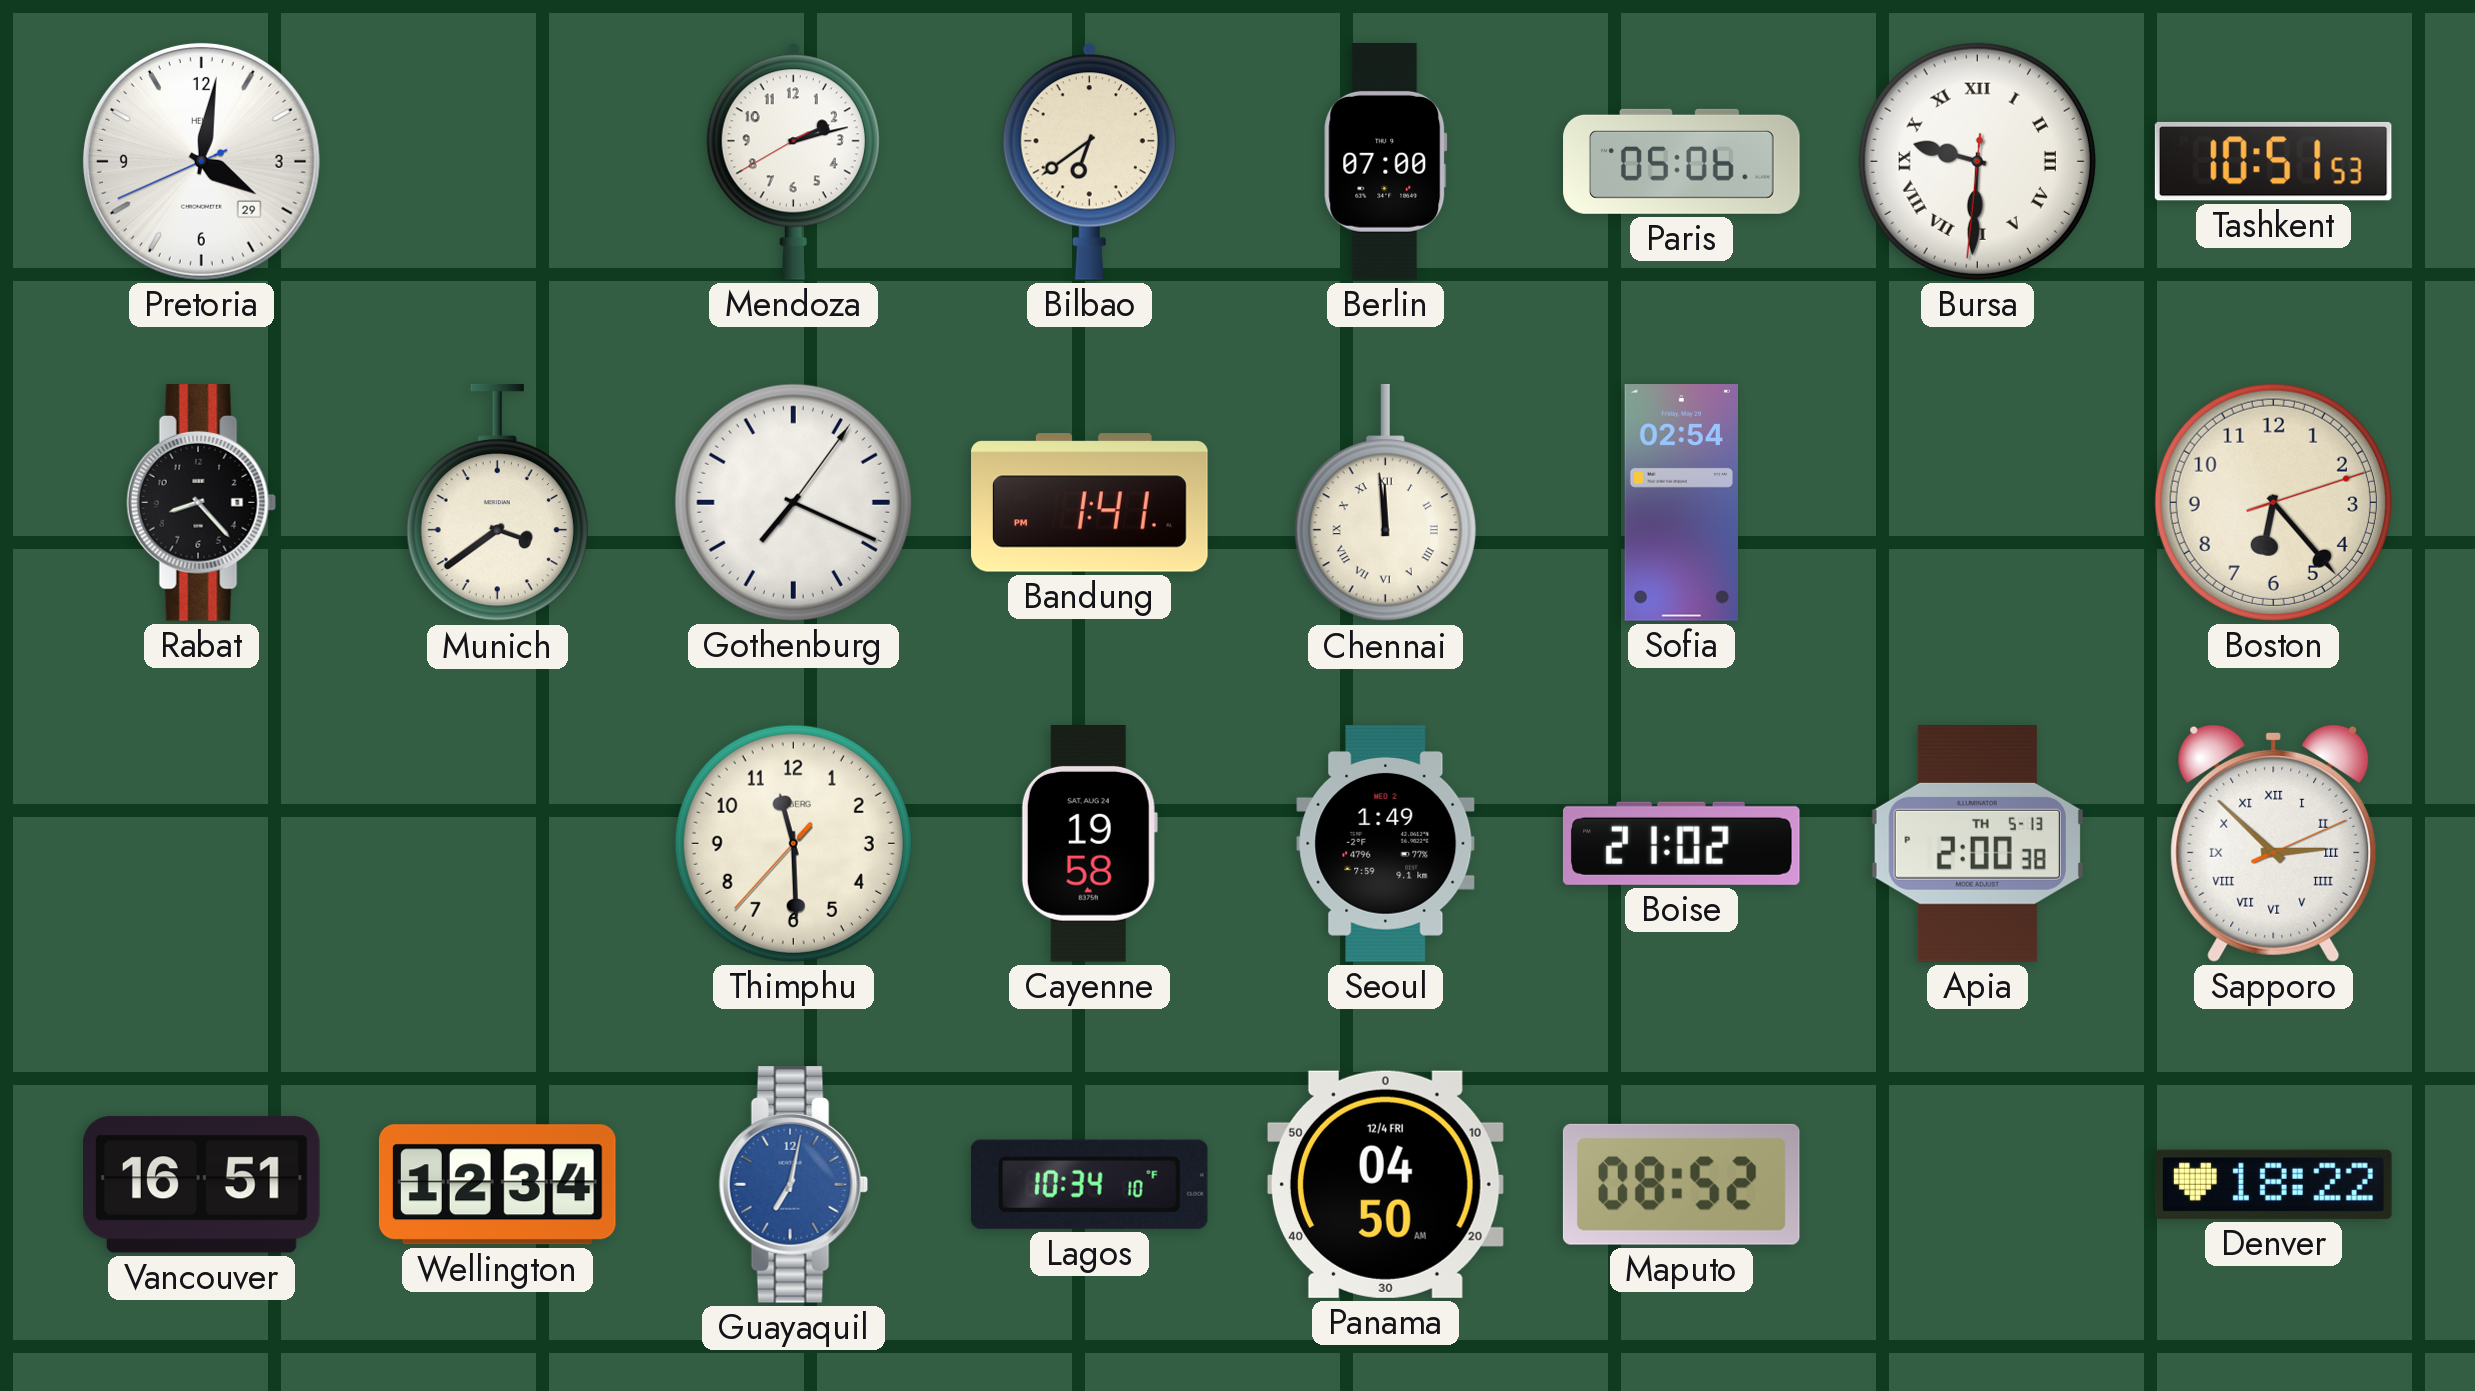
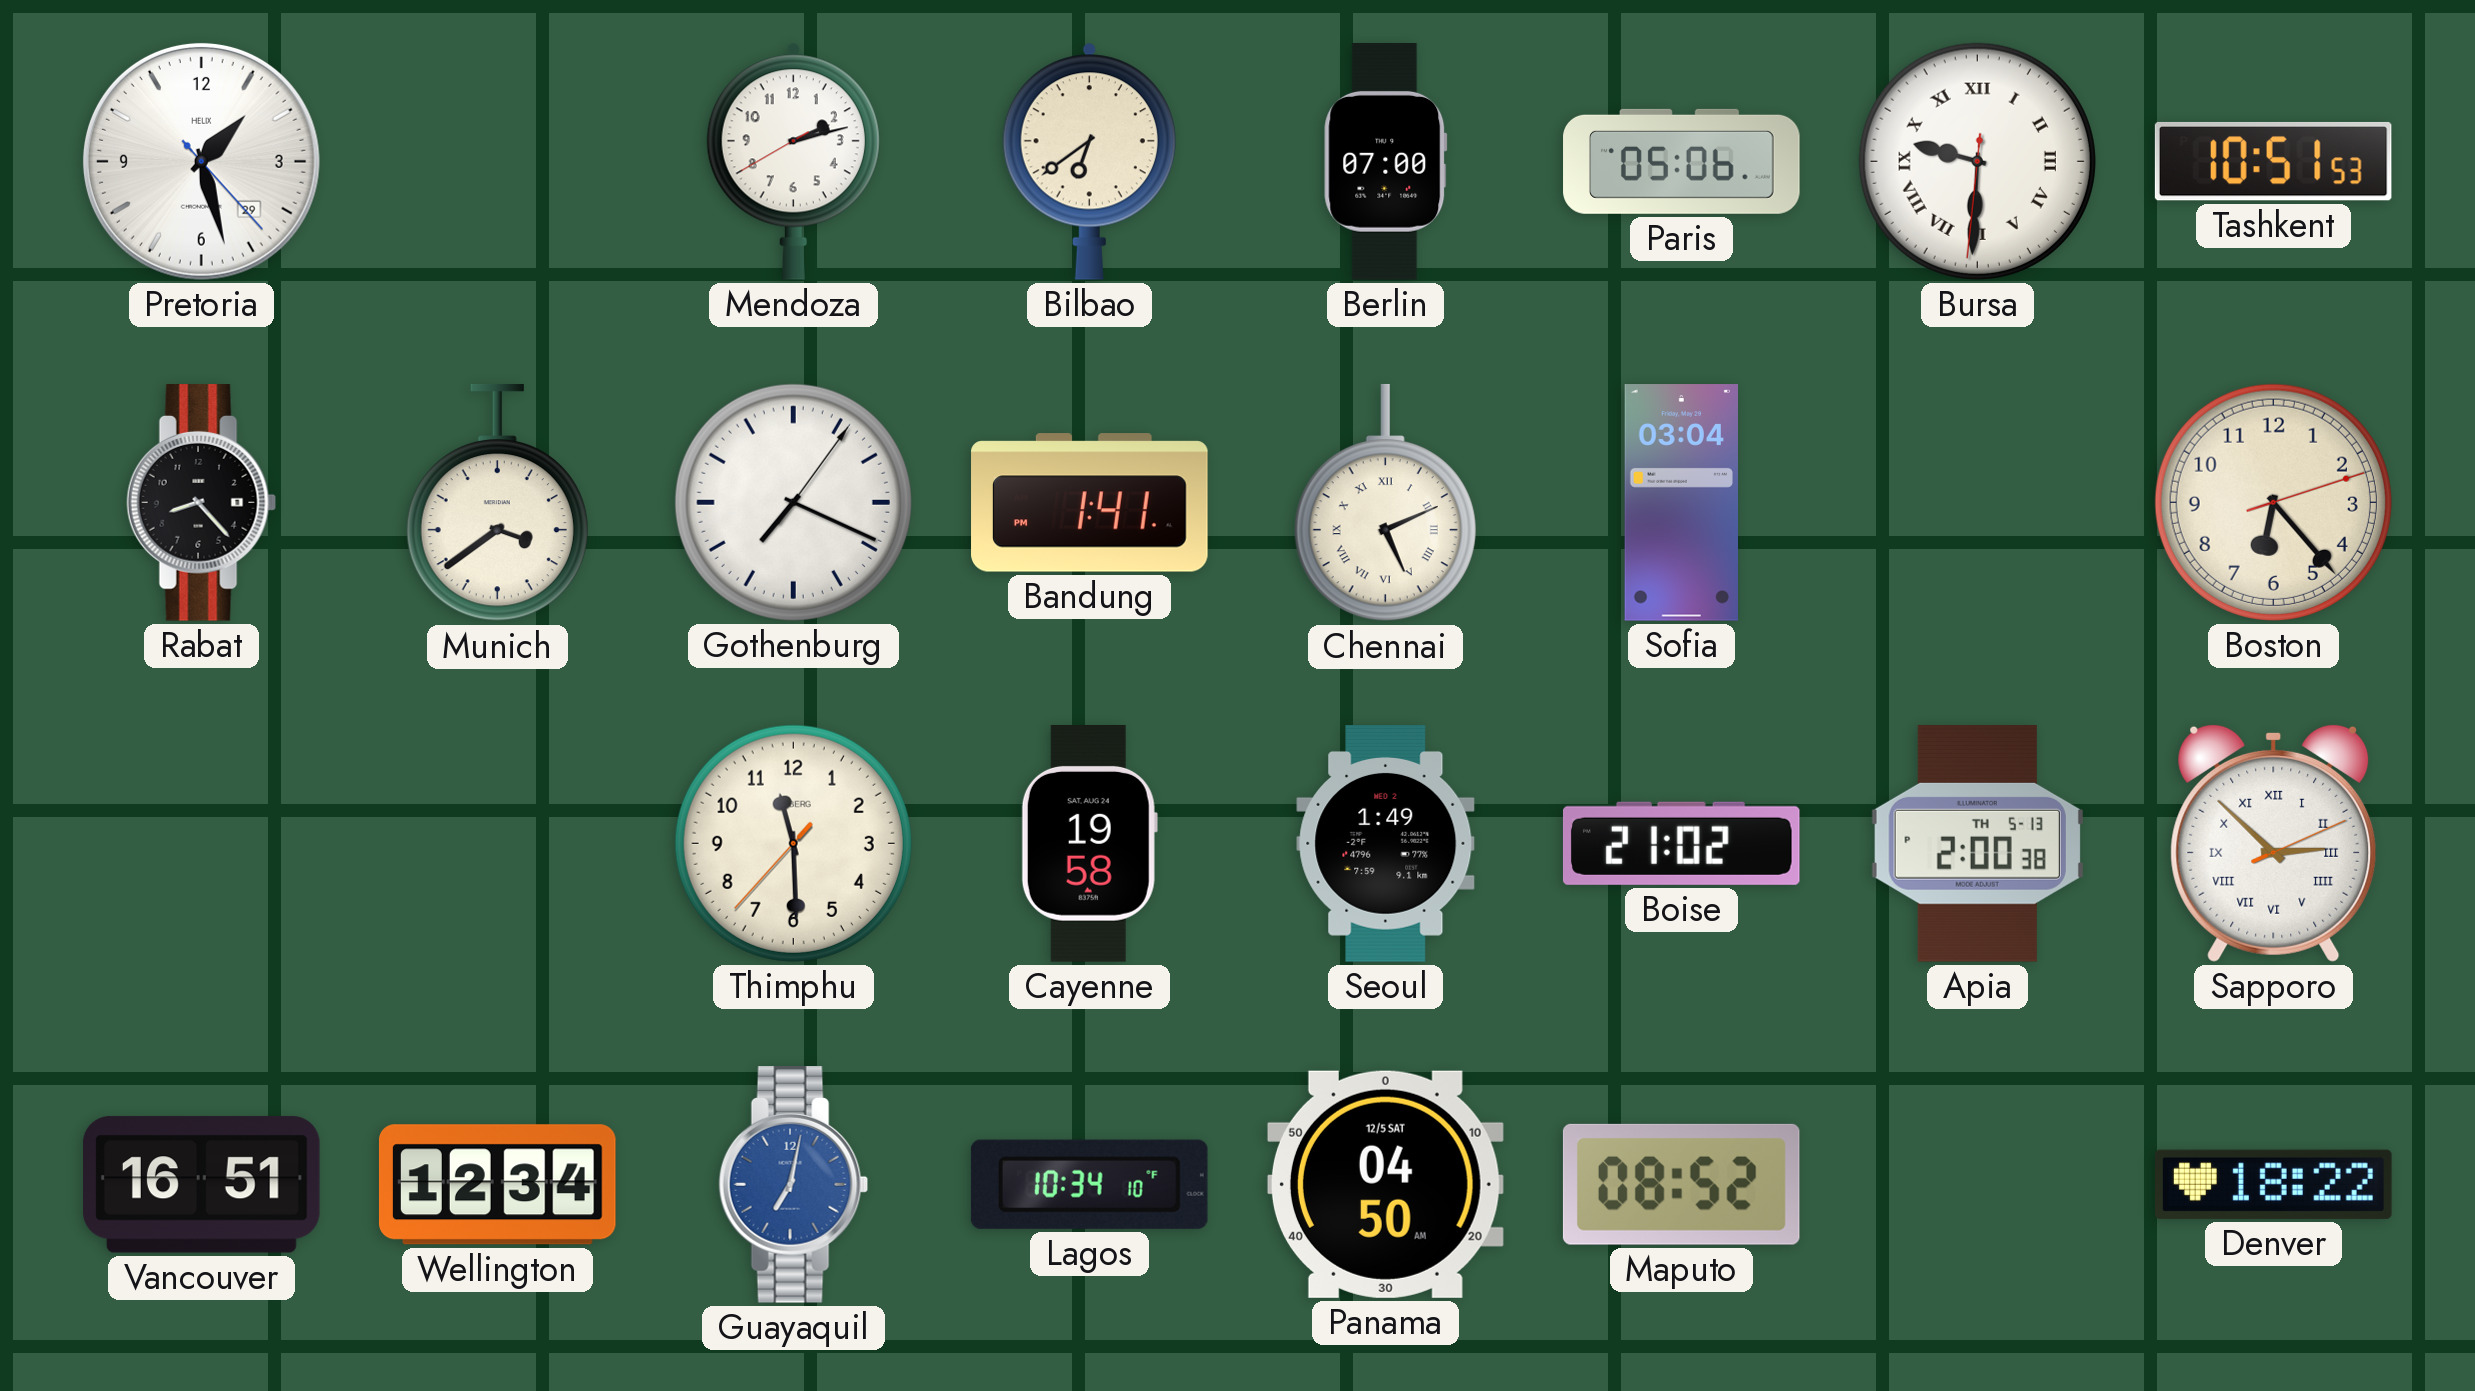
Pretoria: 4:01 -> 1:27
Chennai: 11:59 -> 5:11
Sofia: 02:54 -> 03:04
Panama date: 12/4 FRI -> 12/5 SAT
